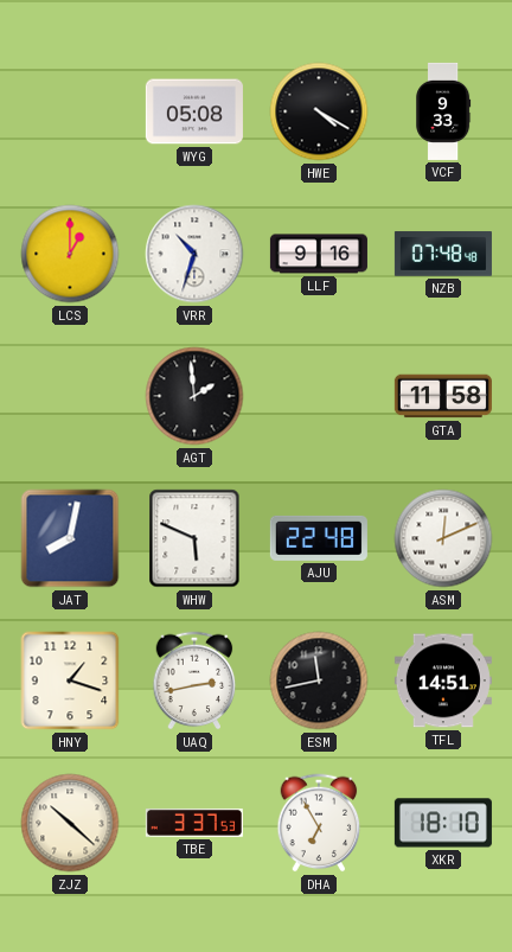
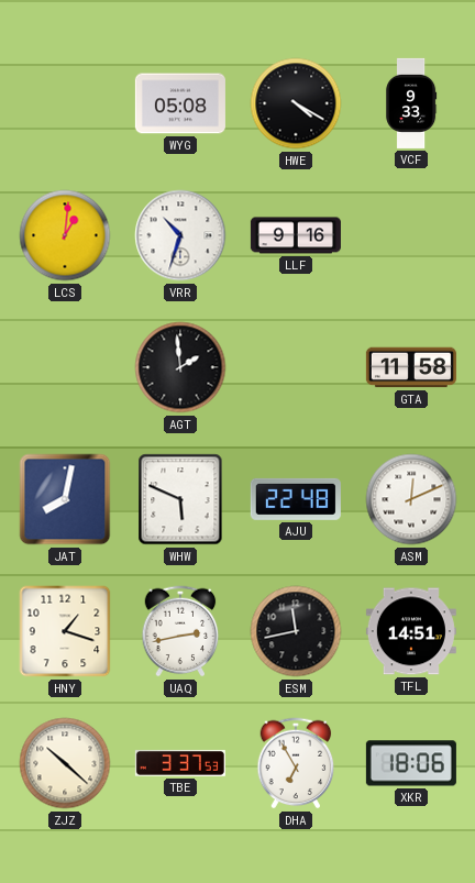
LCS: 1:00 -> 1:01
NZB: 07:48 -> none
XKR: 18:10 -> 18:06
